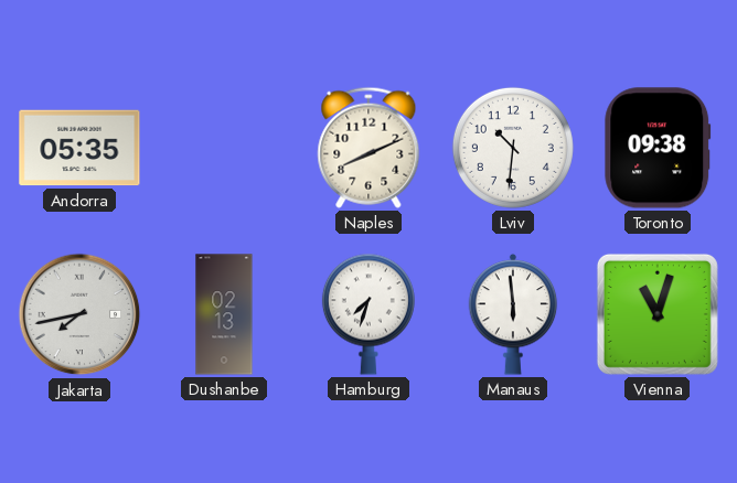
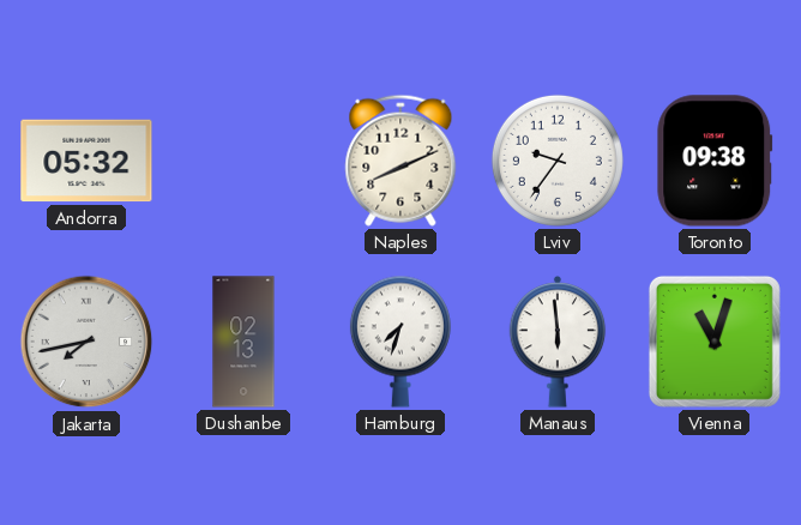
Andorra: 05:35 -> 05:32
Lviv: 10:31 -> 9:36
